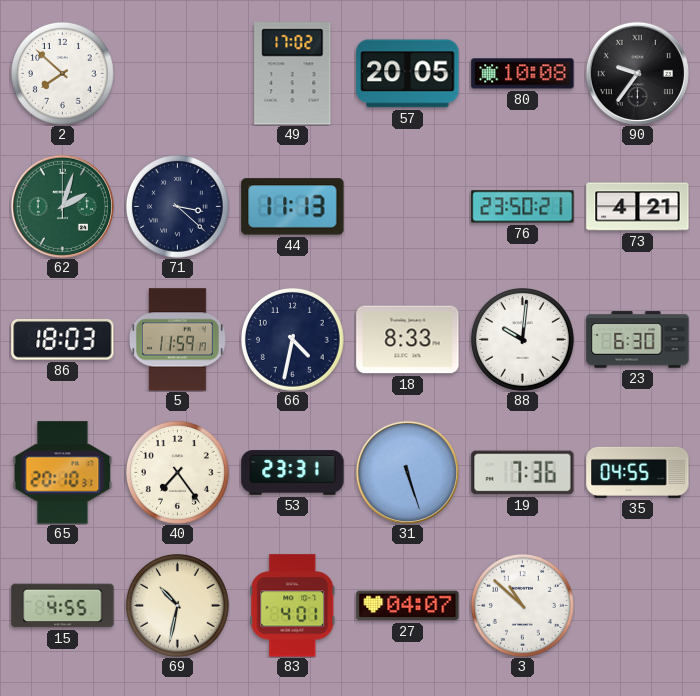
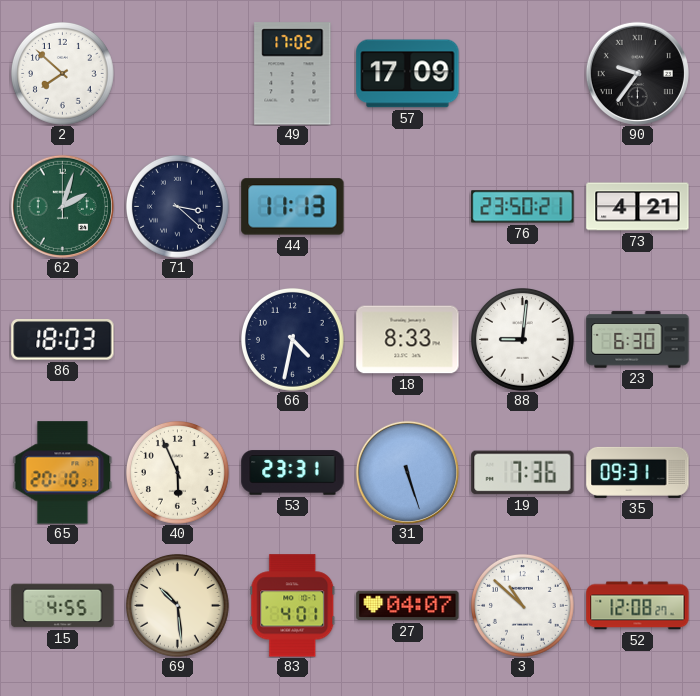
57: 20:05 -> 17:09
80: 10:08 -> none
5: 11:59 -> none
88: 10:01 -> 9:01
40: 7:24 -> 5:56
35: 04:55 -> 09:31
69: 10:32 -> 10:29
52: none -> 12:08
